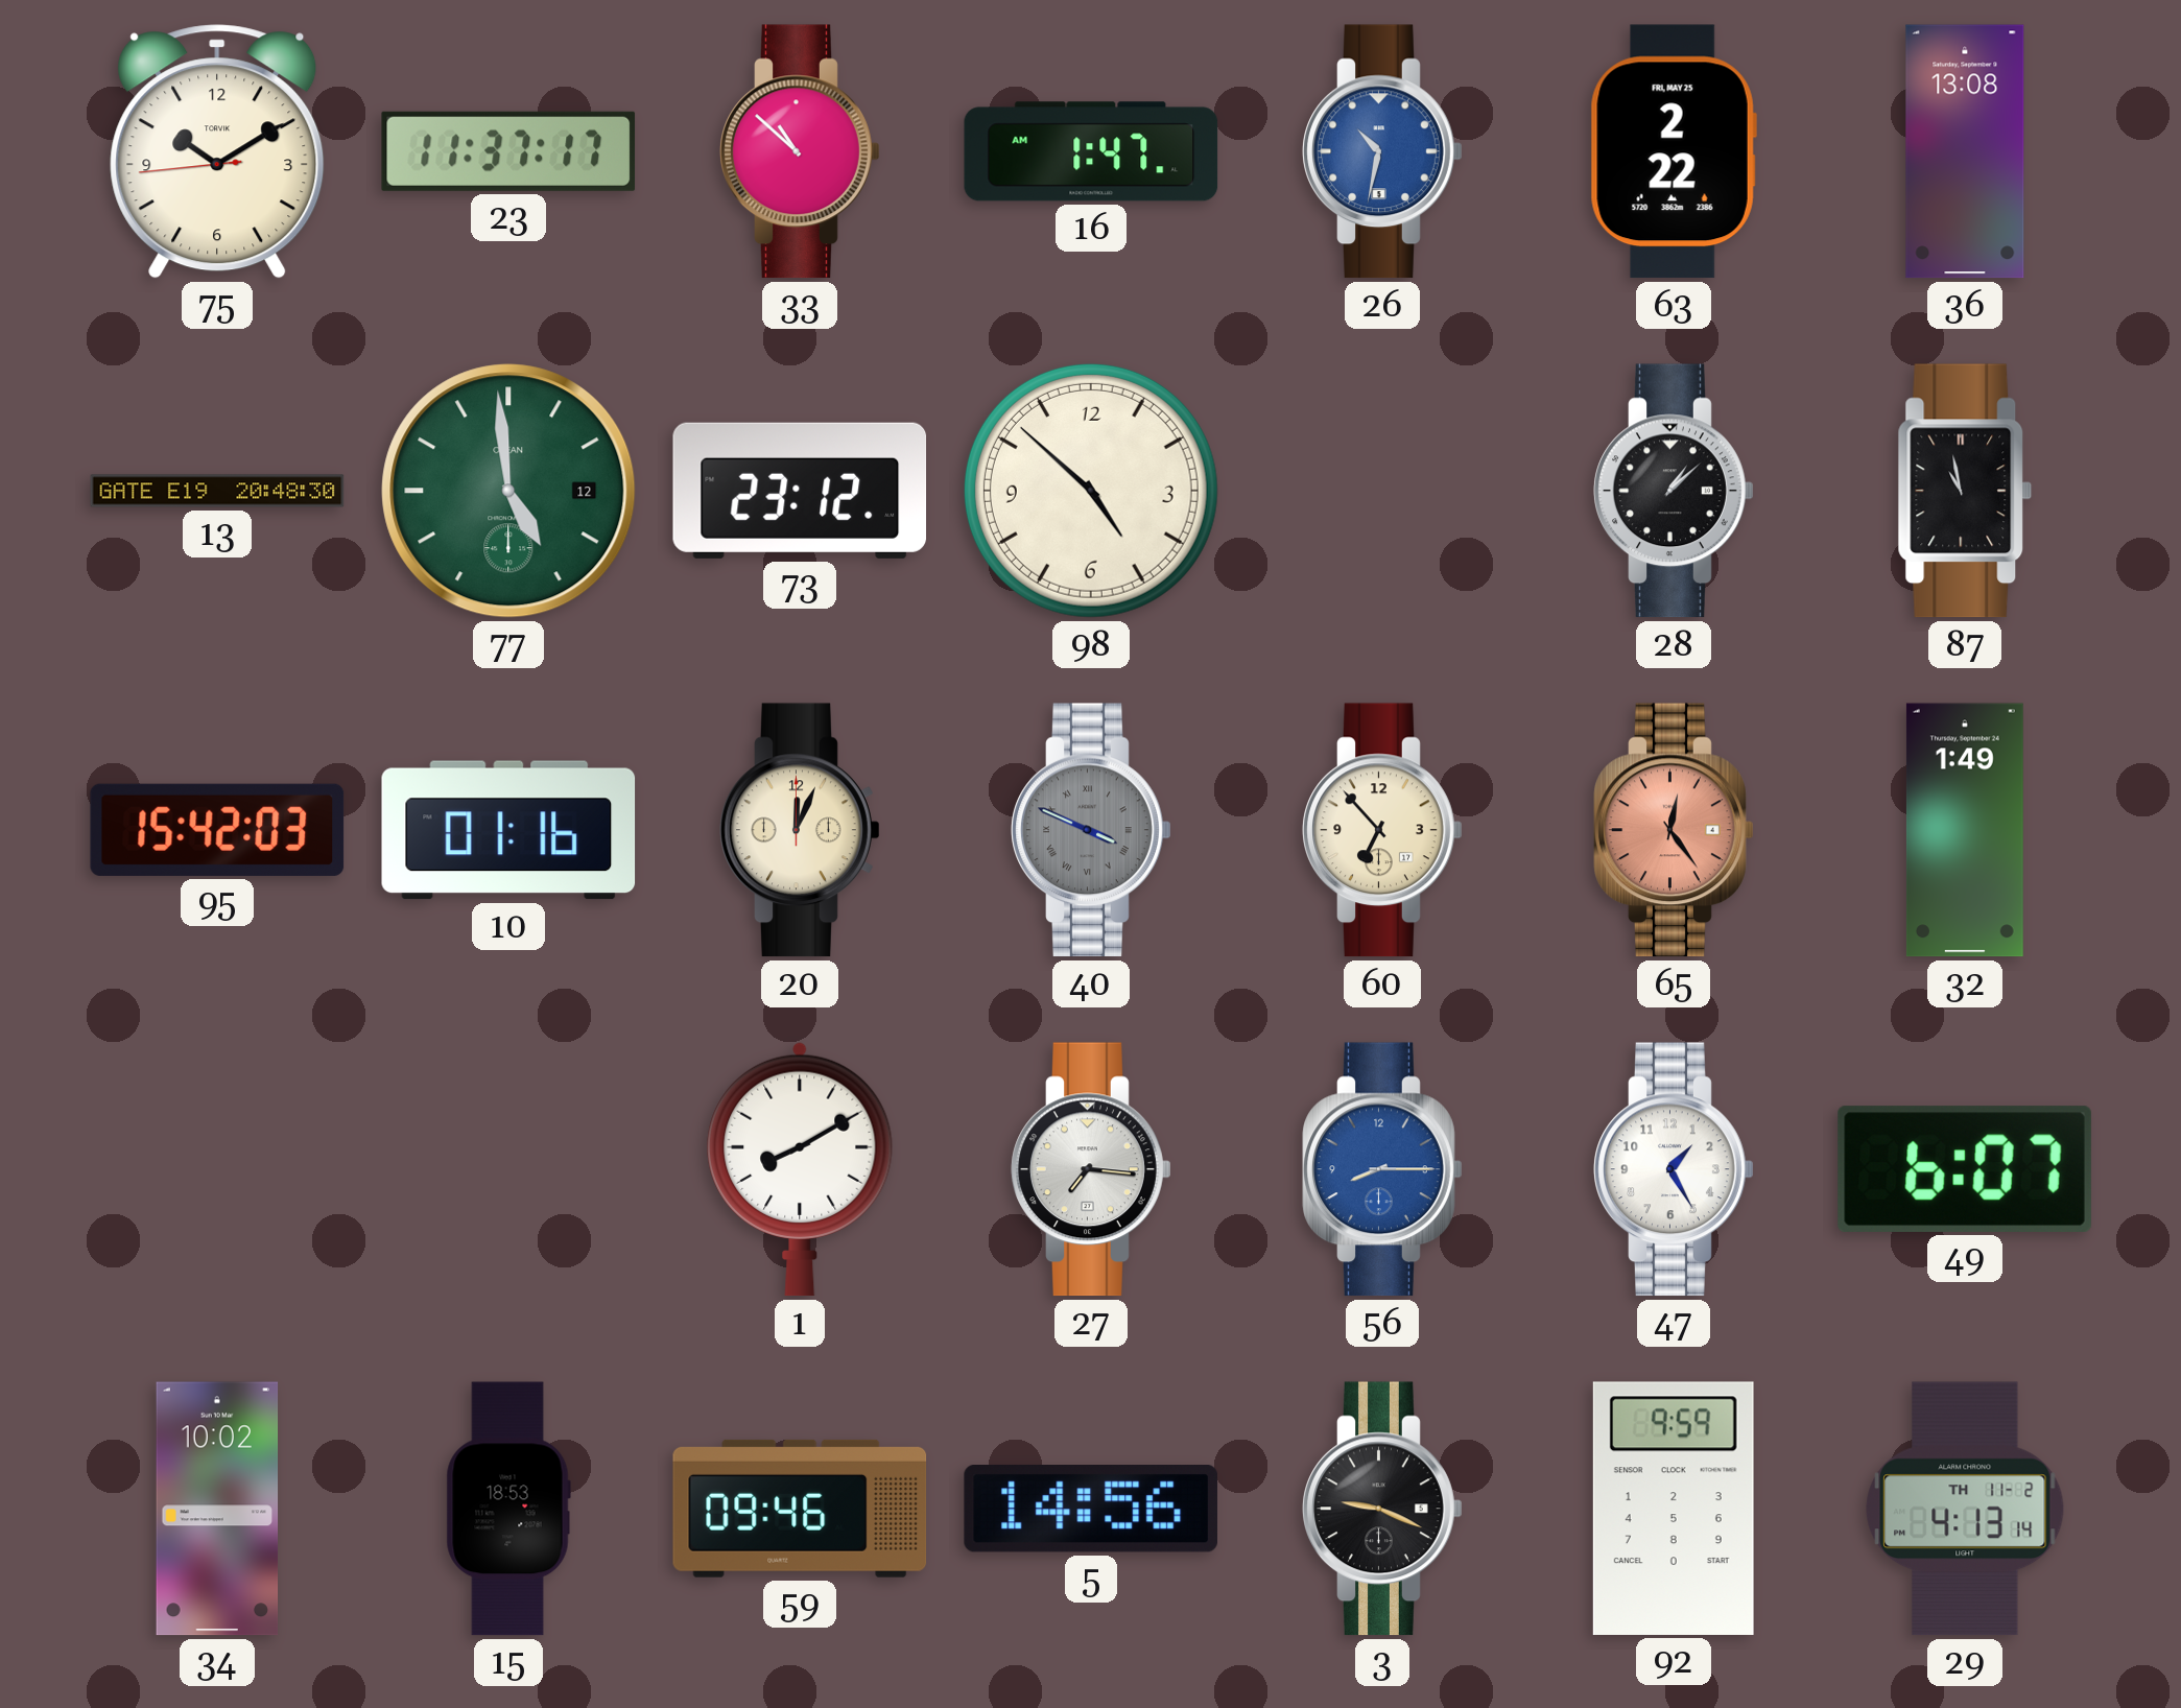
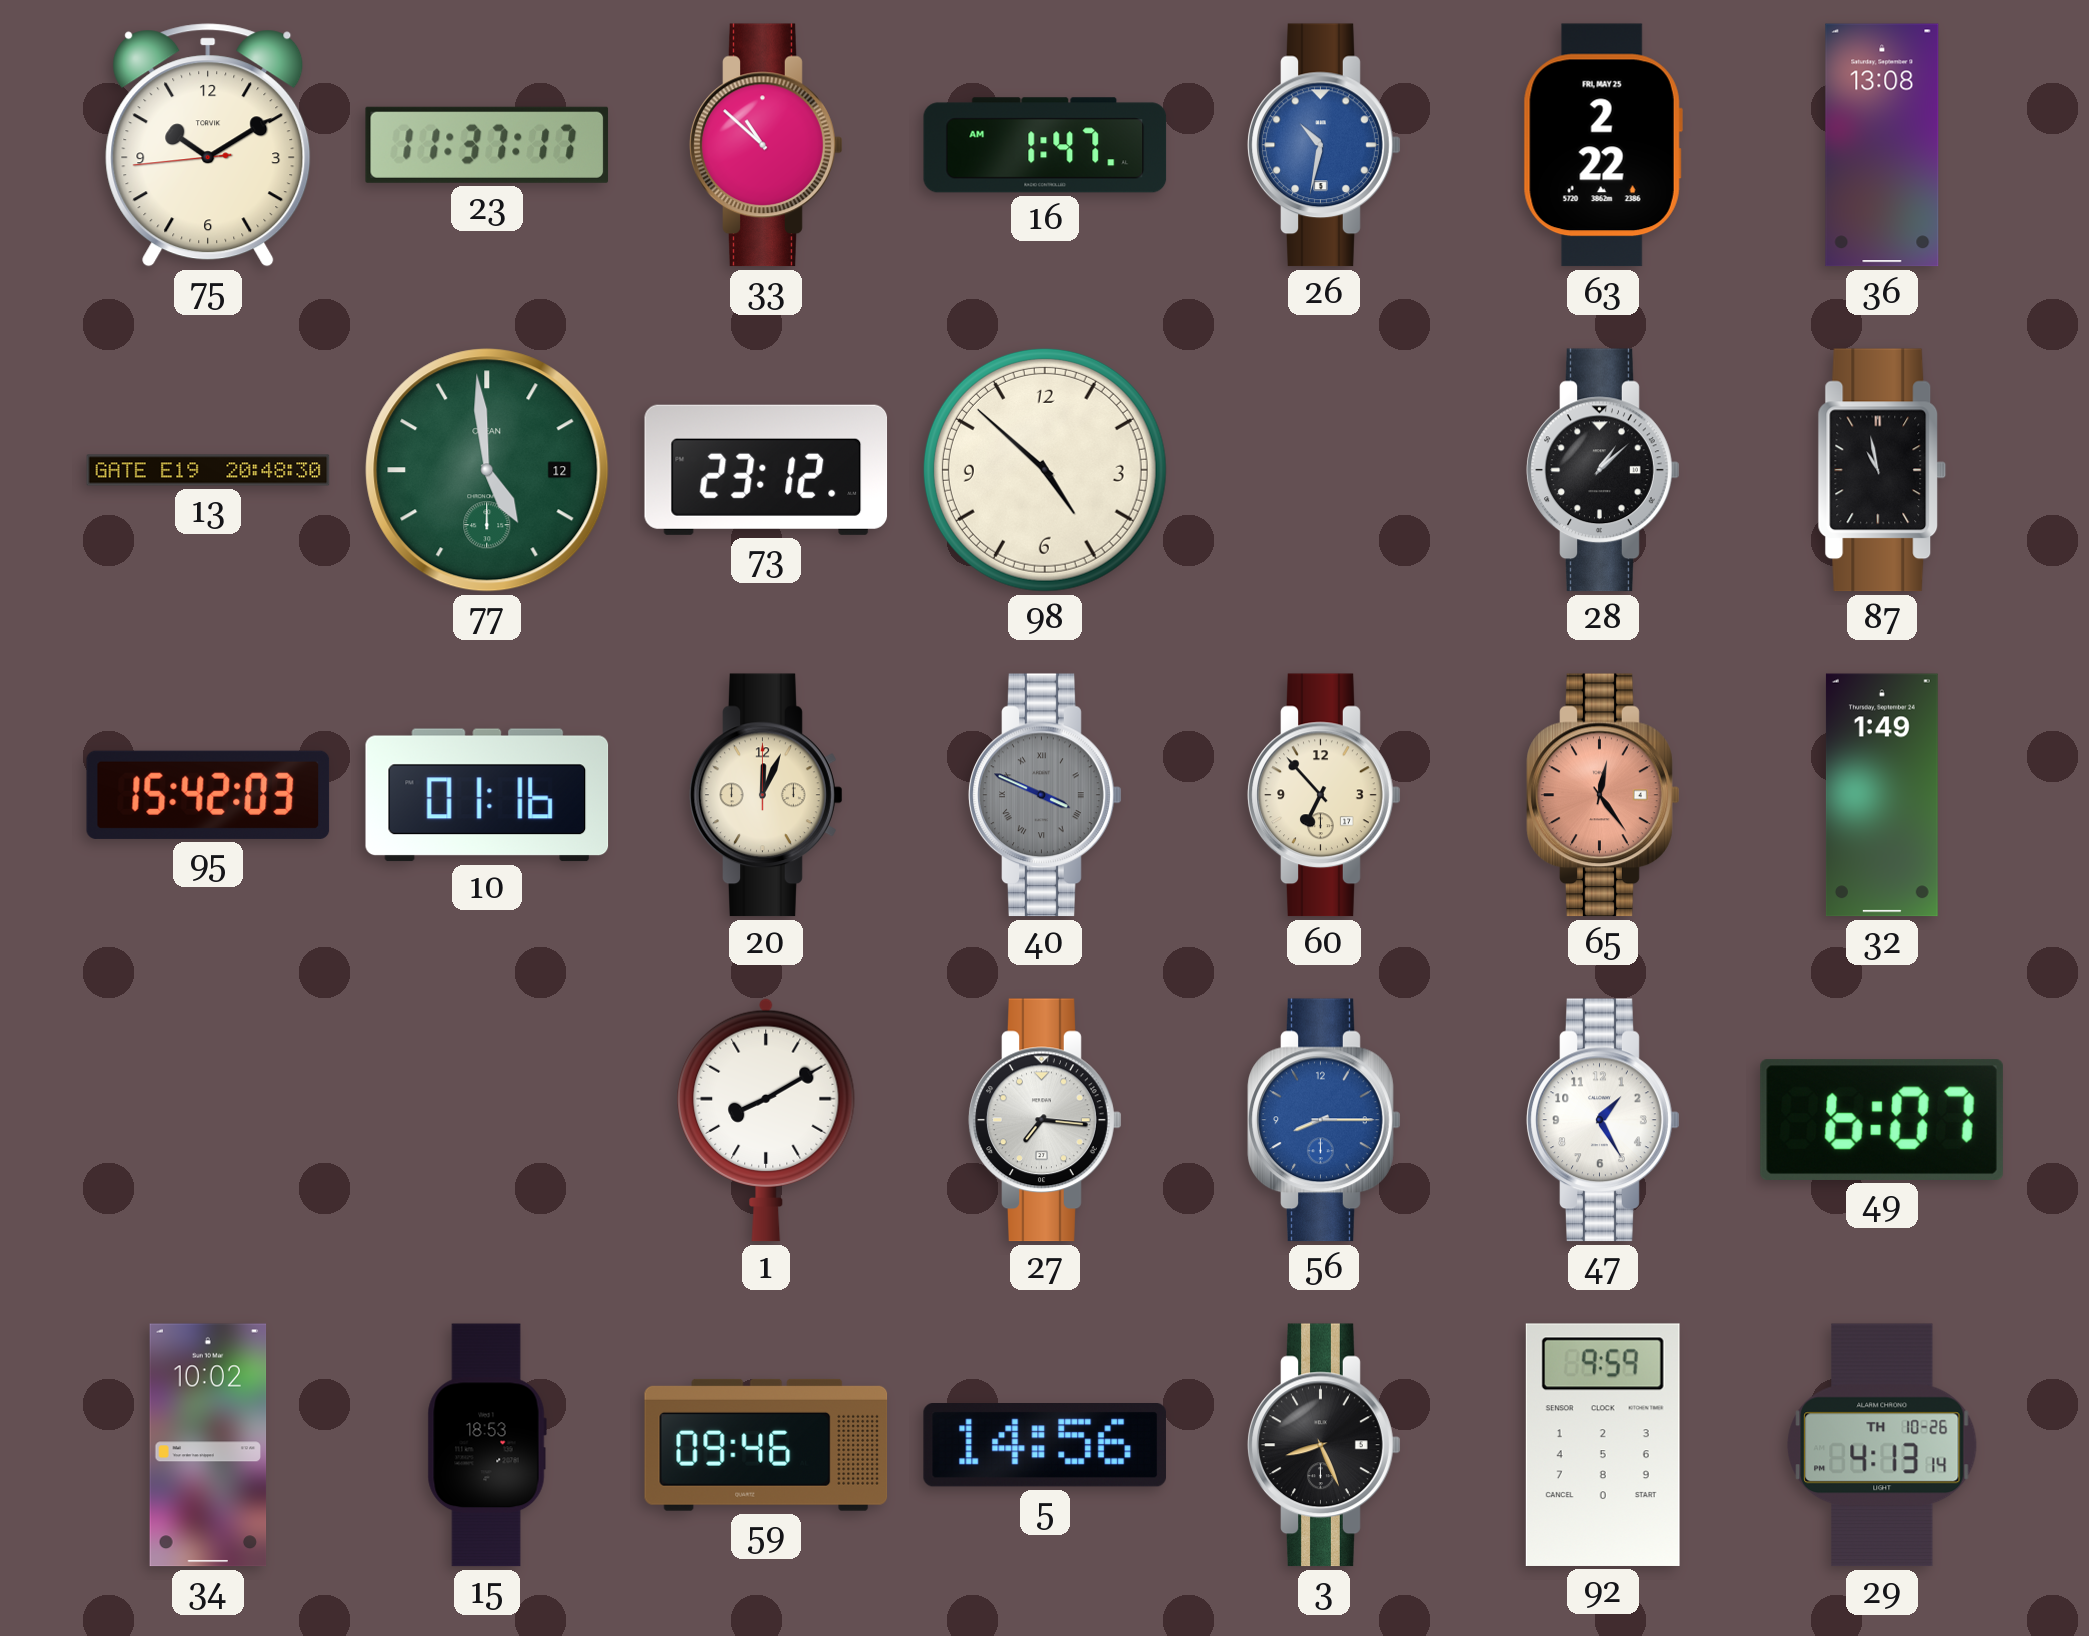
3: 9:19 -> 8:26
29 date: TH 11-2 -> TH 10-26
